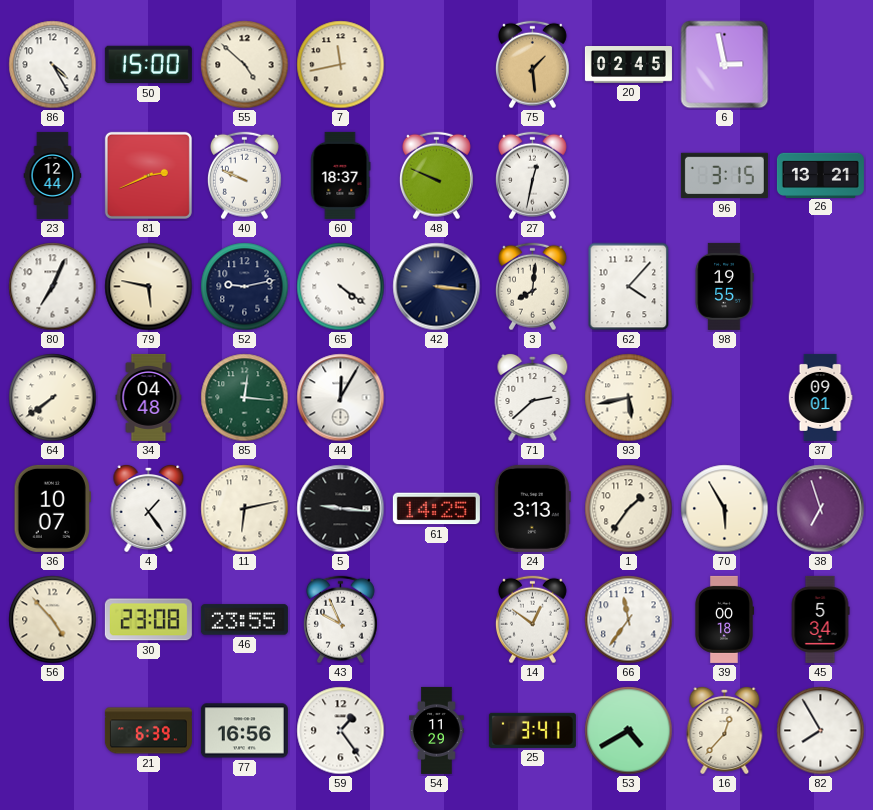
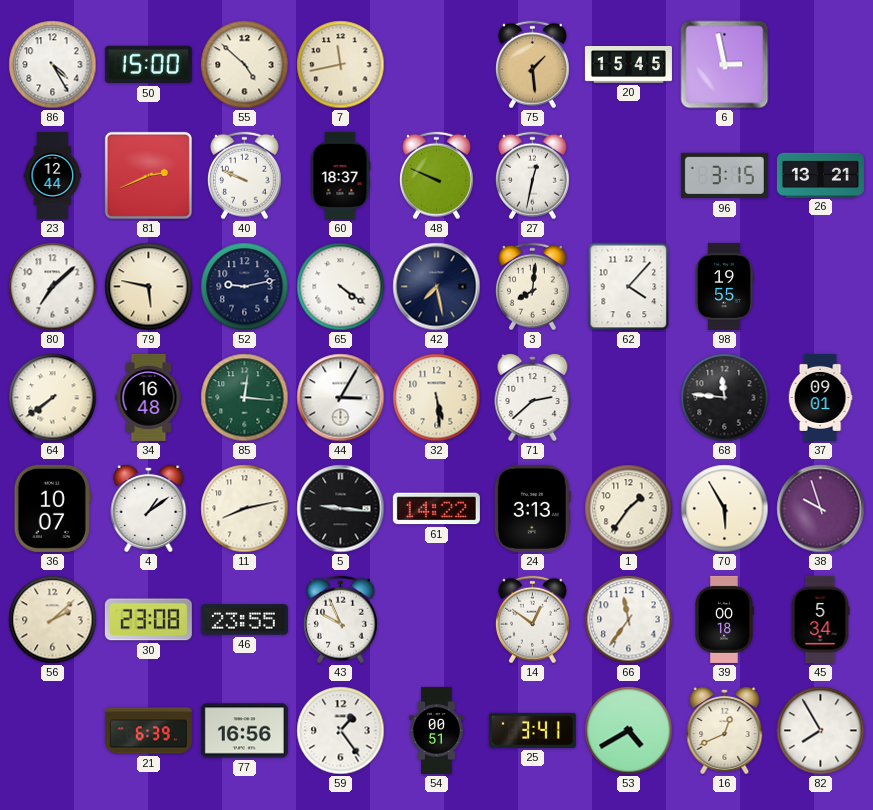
20: 02:45 -> 15:45
80: 7:04 -> 7:08
42: 3:16 -> 7:28
34: 04:48 -> 16:48
44: 12:05 -> 3:05
32: none -> 5:29
93: 5:43 -> none
68: none -> 11:46
4: 1:24 -> 1:09
11: 6:13 -> 8:13
61: 14:25 -> 14:22
38: 6:57 -> 9:57
56: 4:53 -> 2:08
54: 11:29 -> 00:51
16: 12:37 -> 12:41
